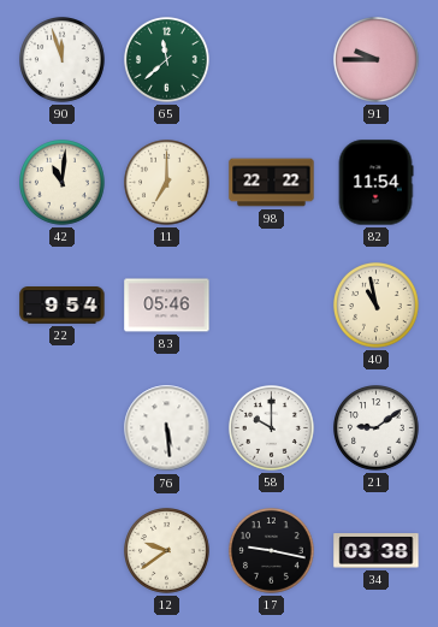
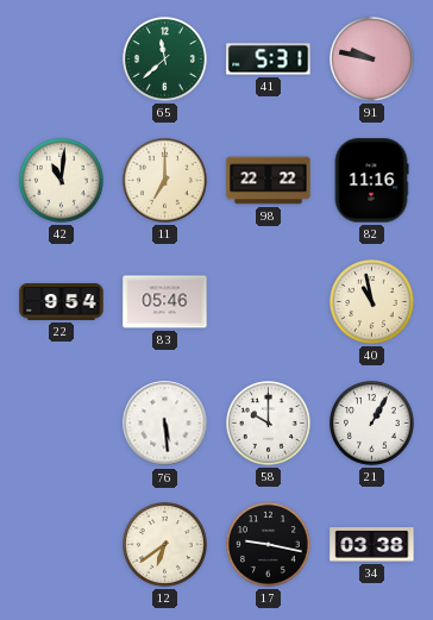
90: 11:57 -> none
41: none -> 5:31
91: 9:45 -> 9:47
82: 11:54 -> 11:16
21: 9:09 -> 1:05
12: 9:39 -> 6:39
